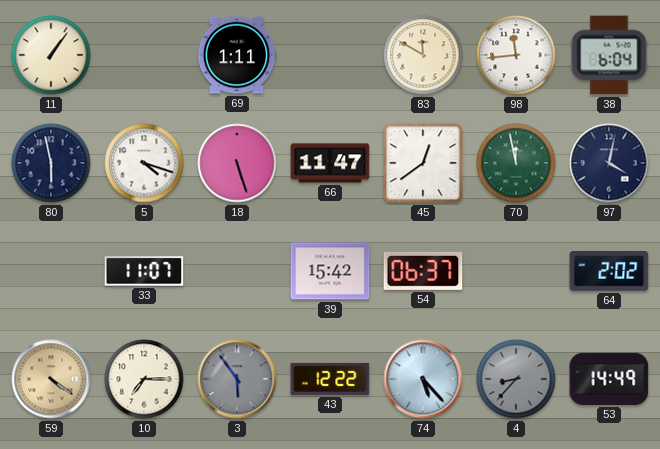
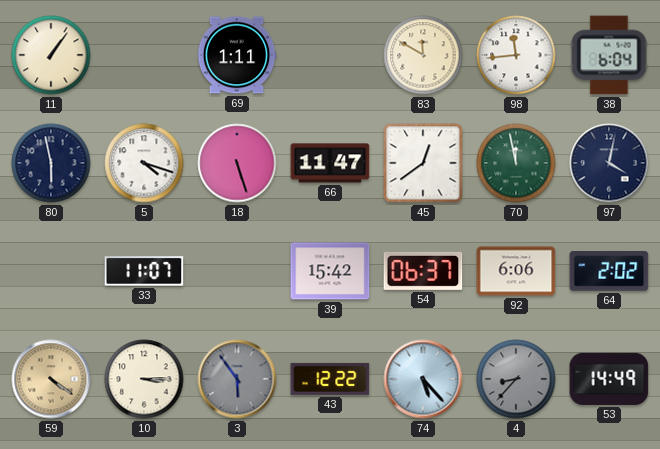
92: none -> 6:06
10: 7:15 -> 3:15
